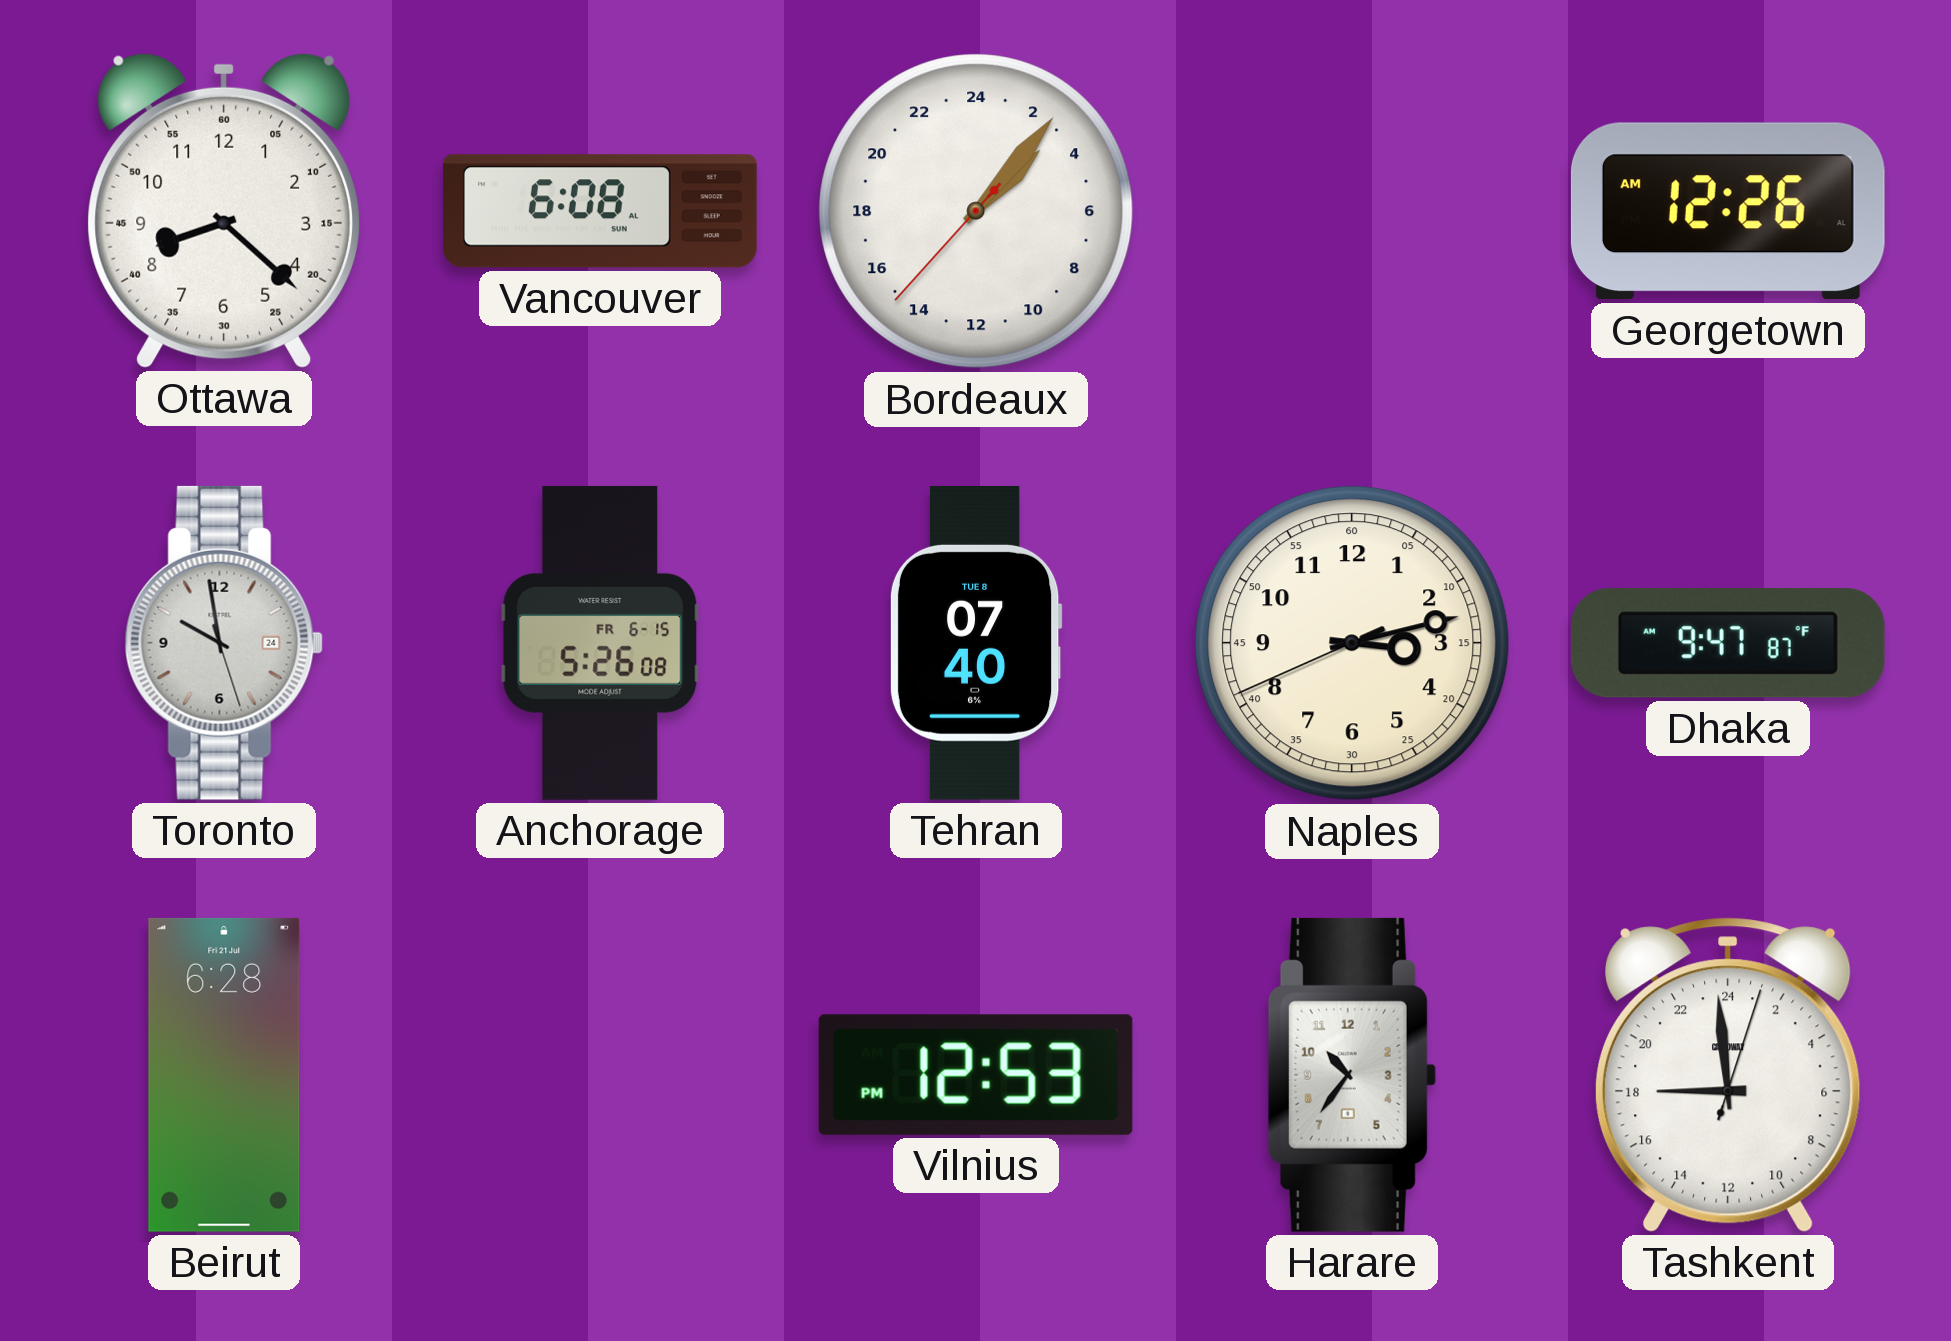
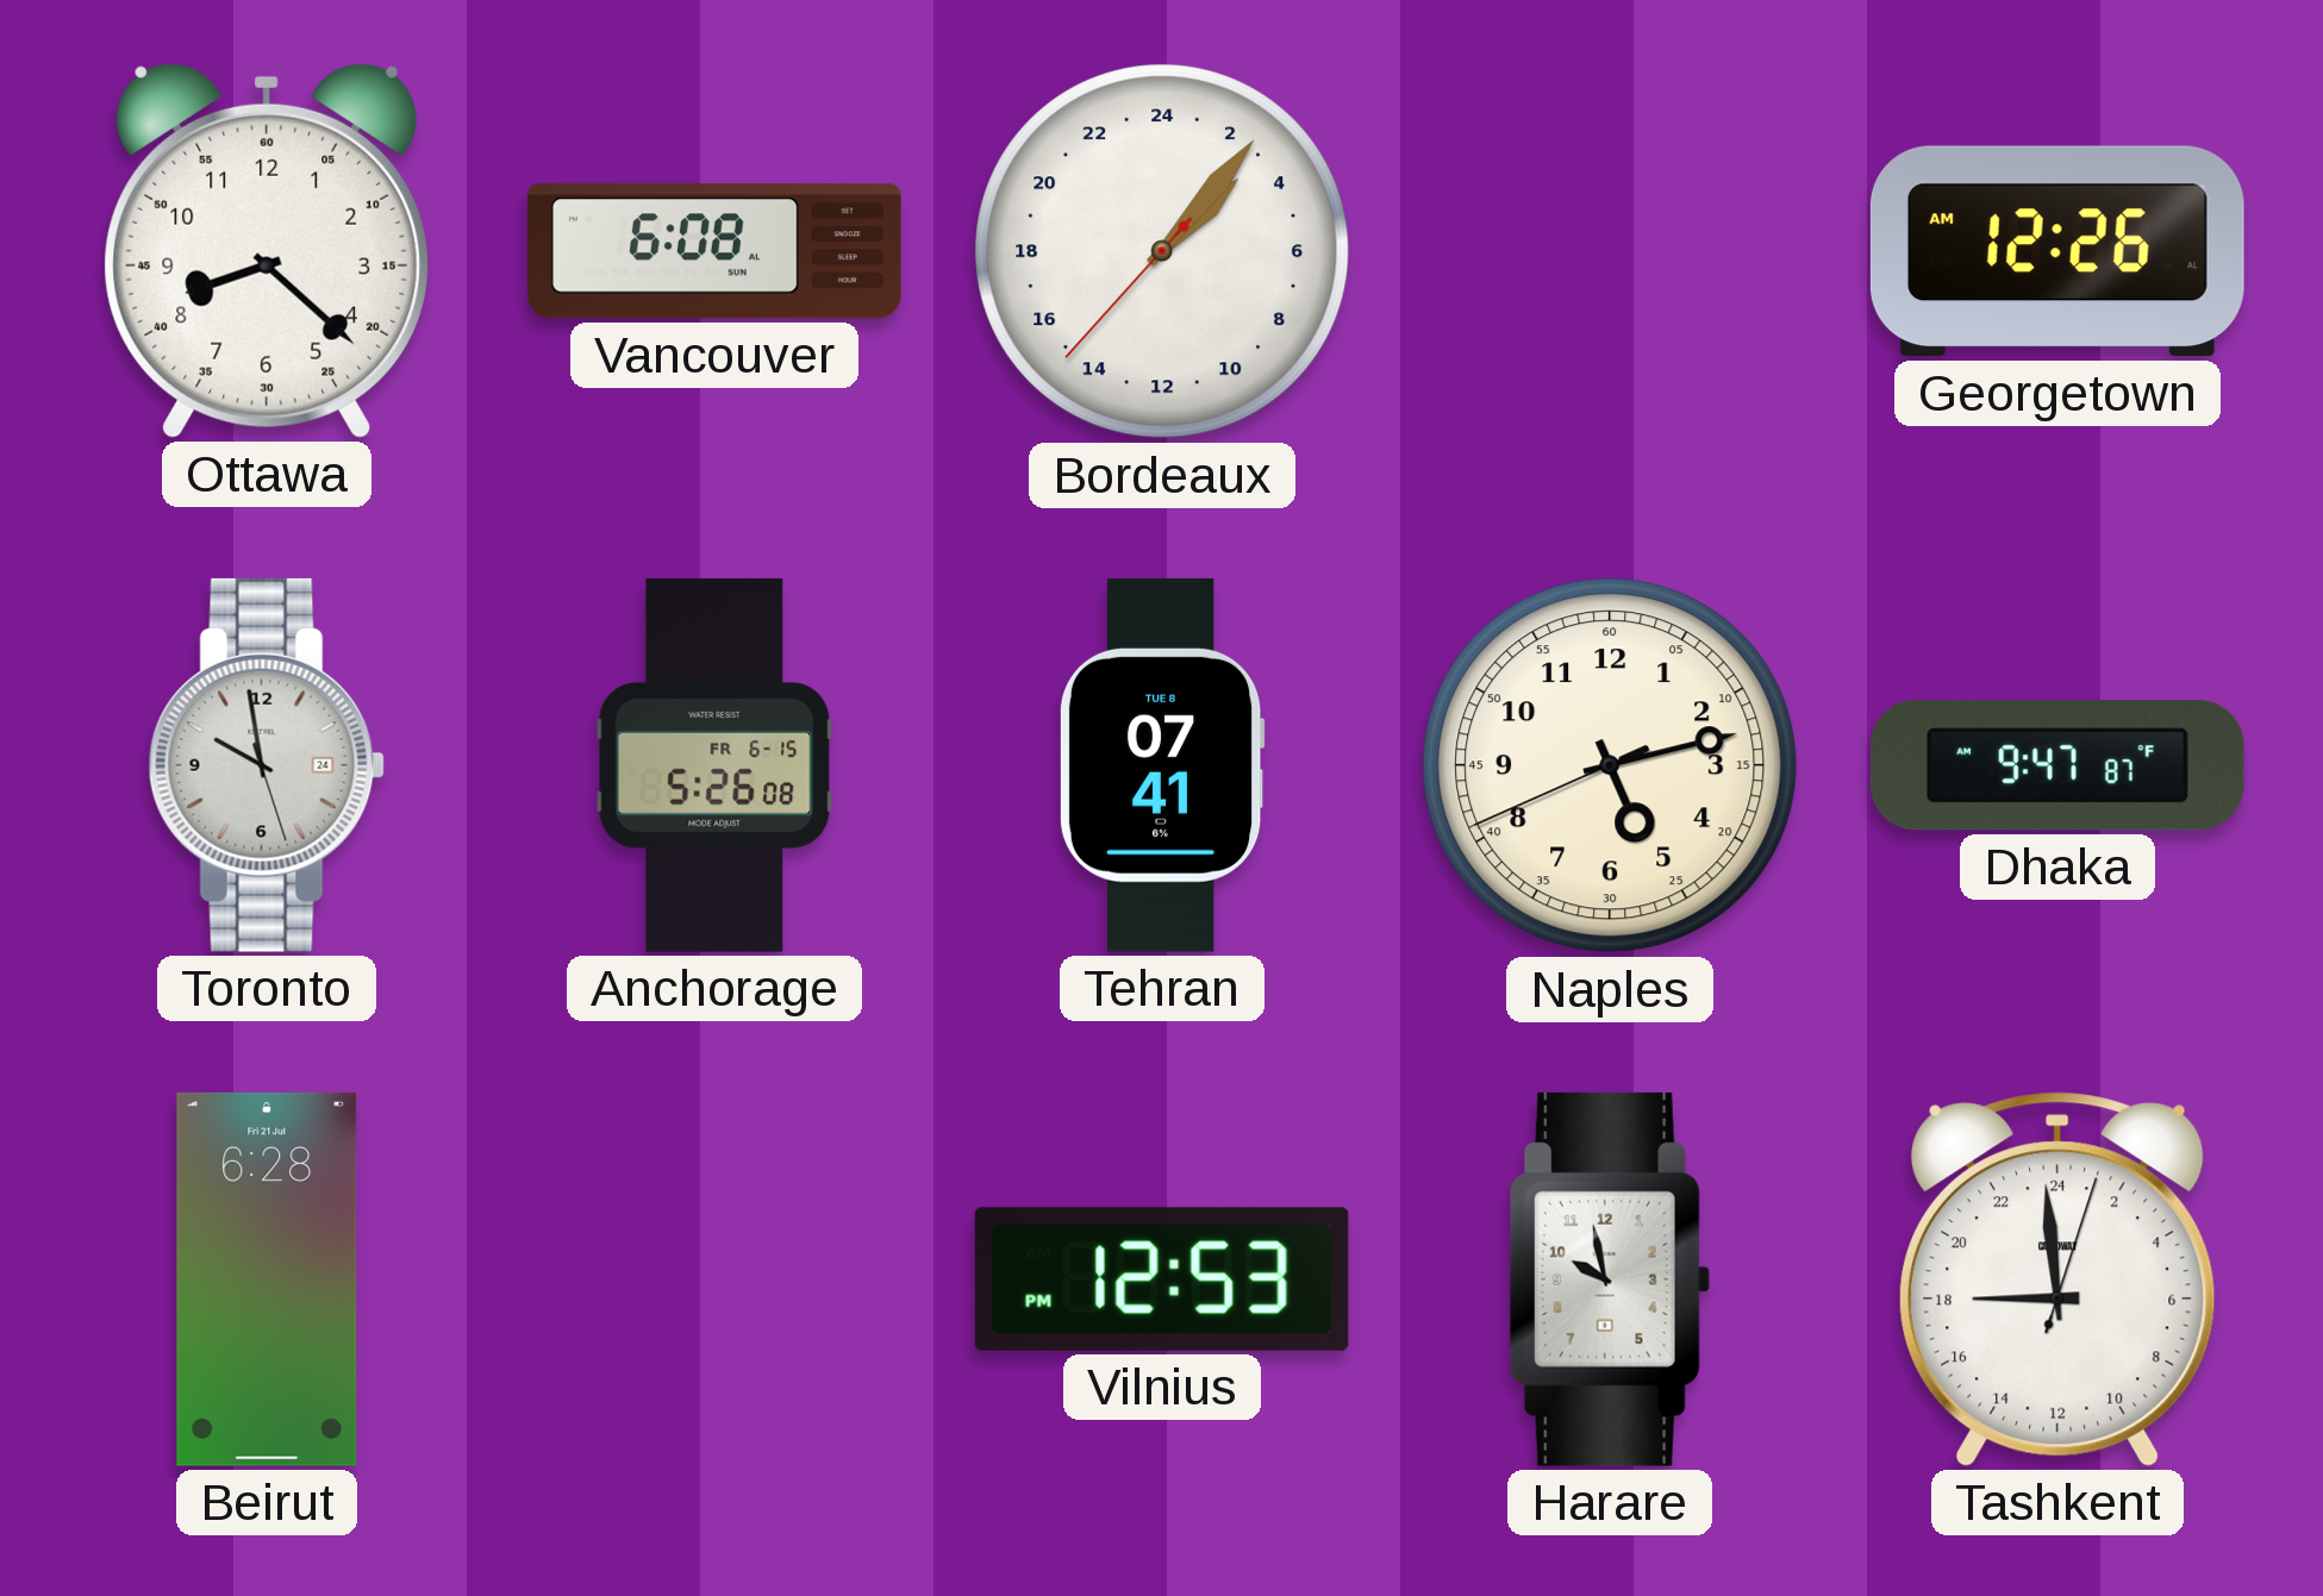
Tehran: 07:40 -> 07:41
Naples: 3:12 -> 5:12
Harare: 10:36 -> 9:58
